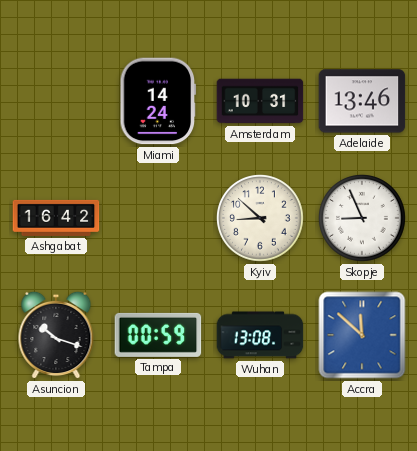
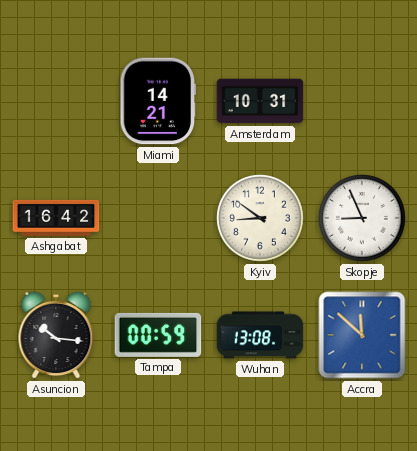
Miami: 14:24 -> 14:21
Adelaide: 13:46 -> none
Kyiv: 8:52 -> 8:51
Asuncion: 10:18 -> 10:16
